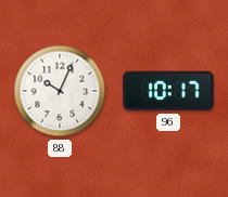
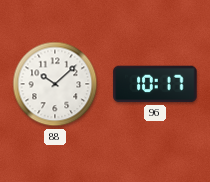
88: 10:04 -> 10:08
